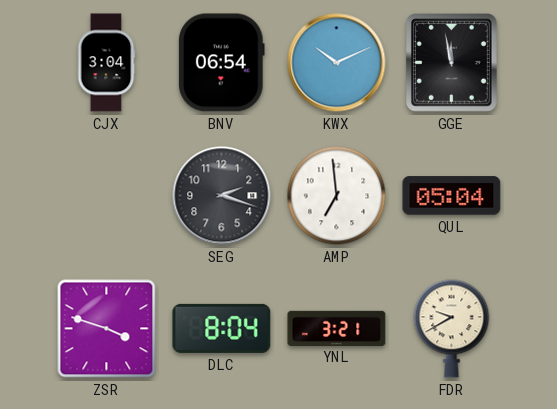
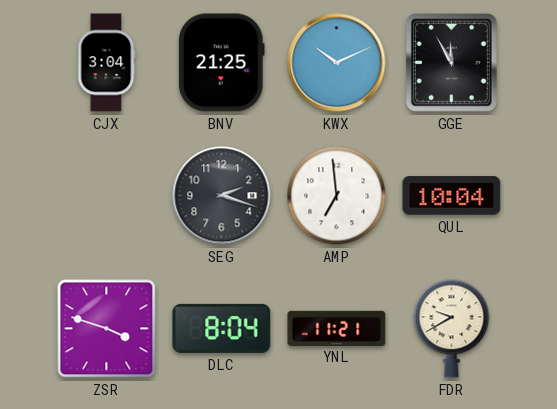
BNV: 06:54 -> 21:25
GGE: 11:58 -> 11:55
QUL: 05:04 -> 10:04
YNL: 3:21 -> 11:21
